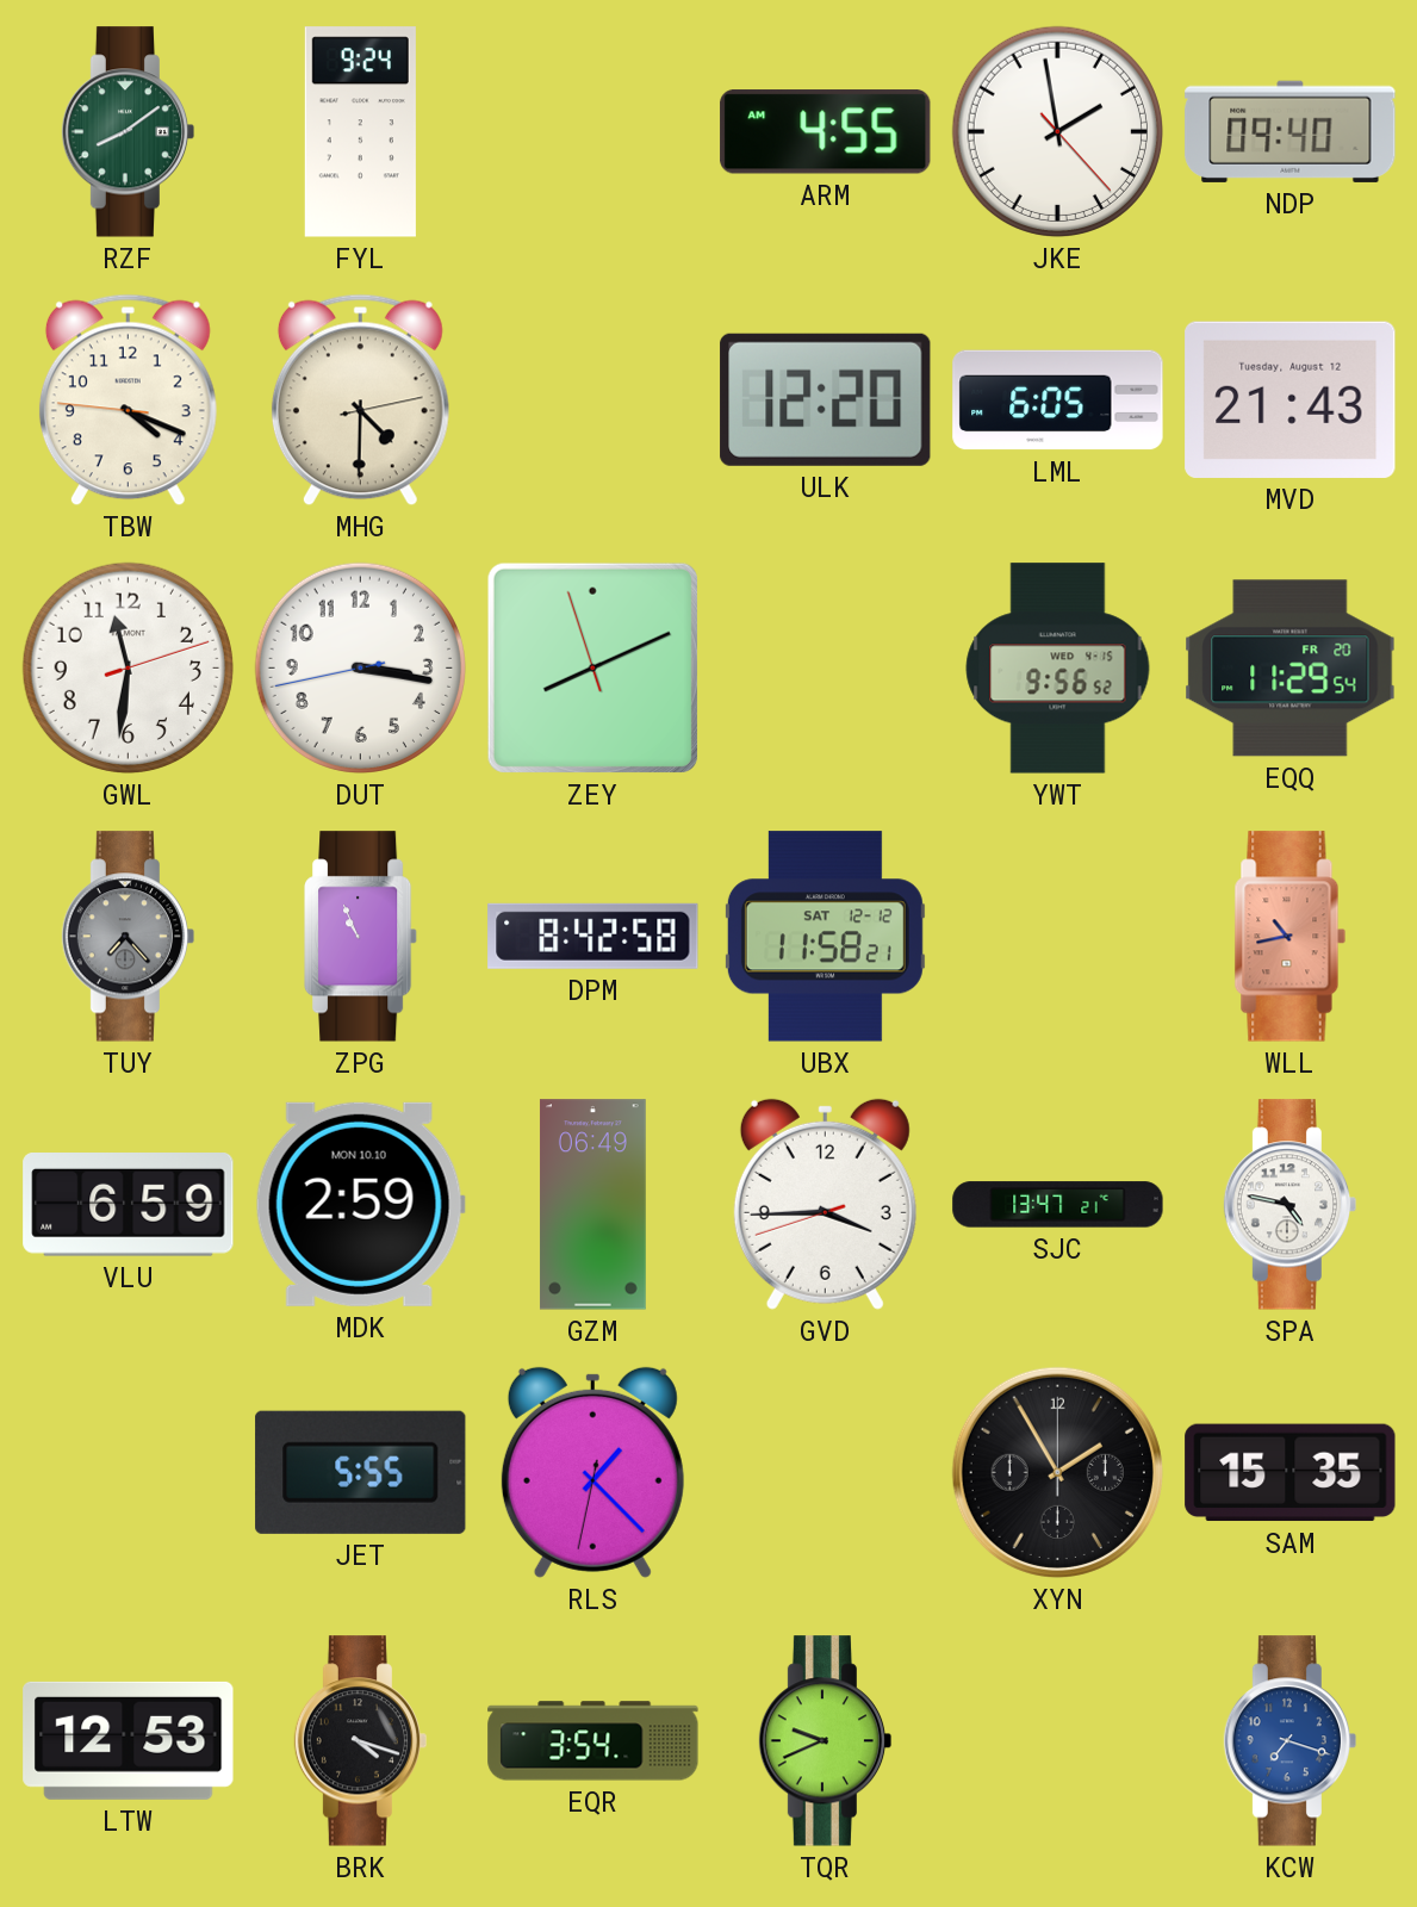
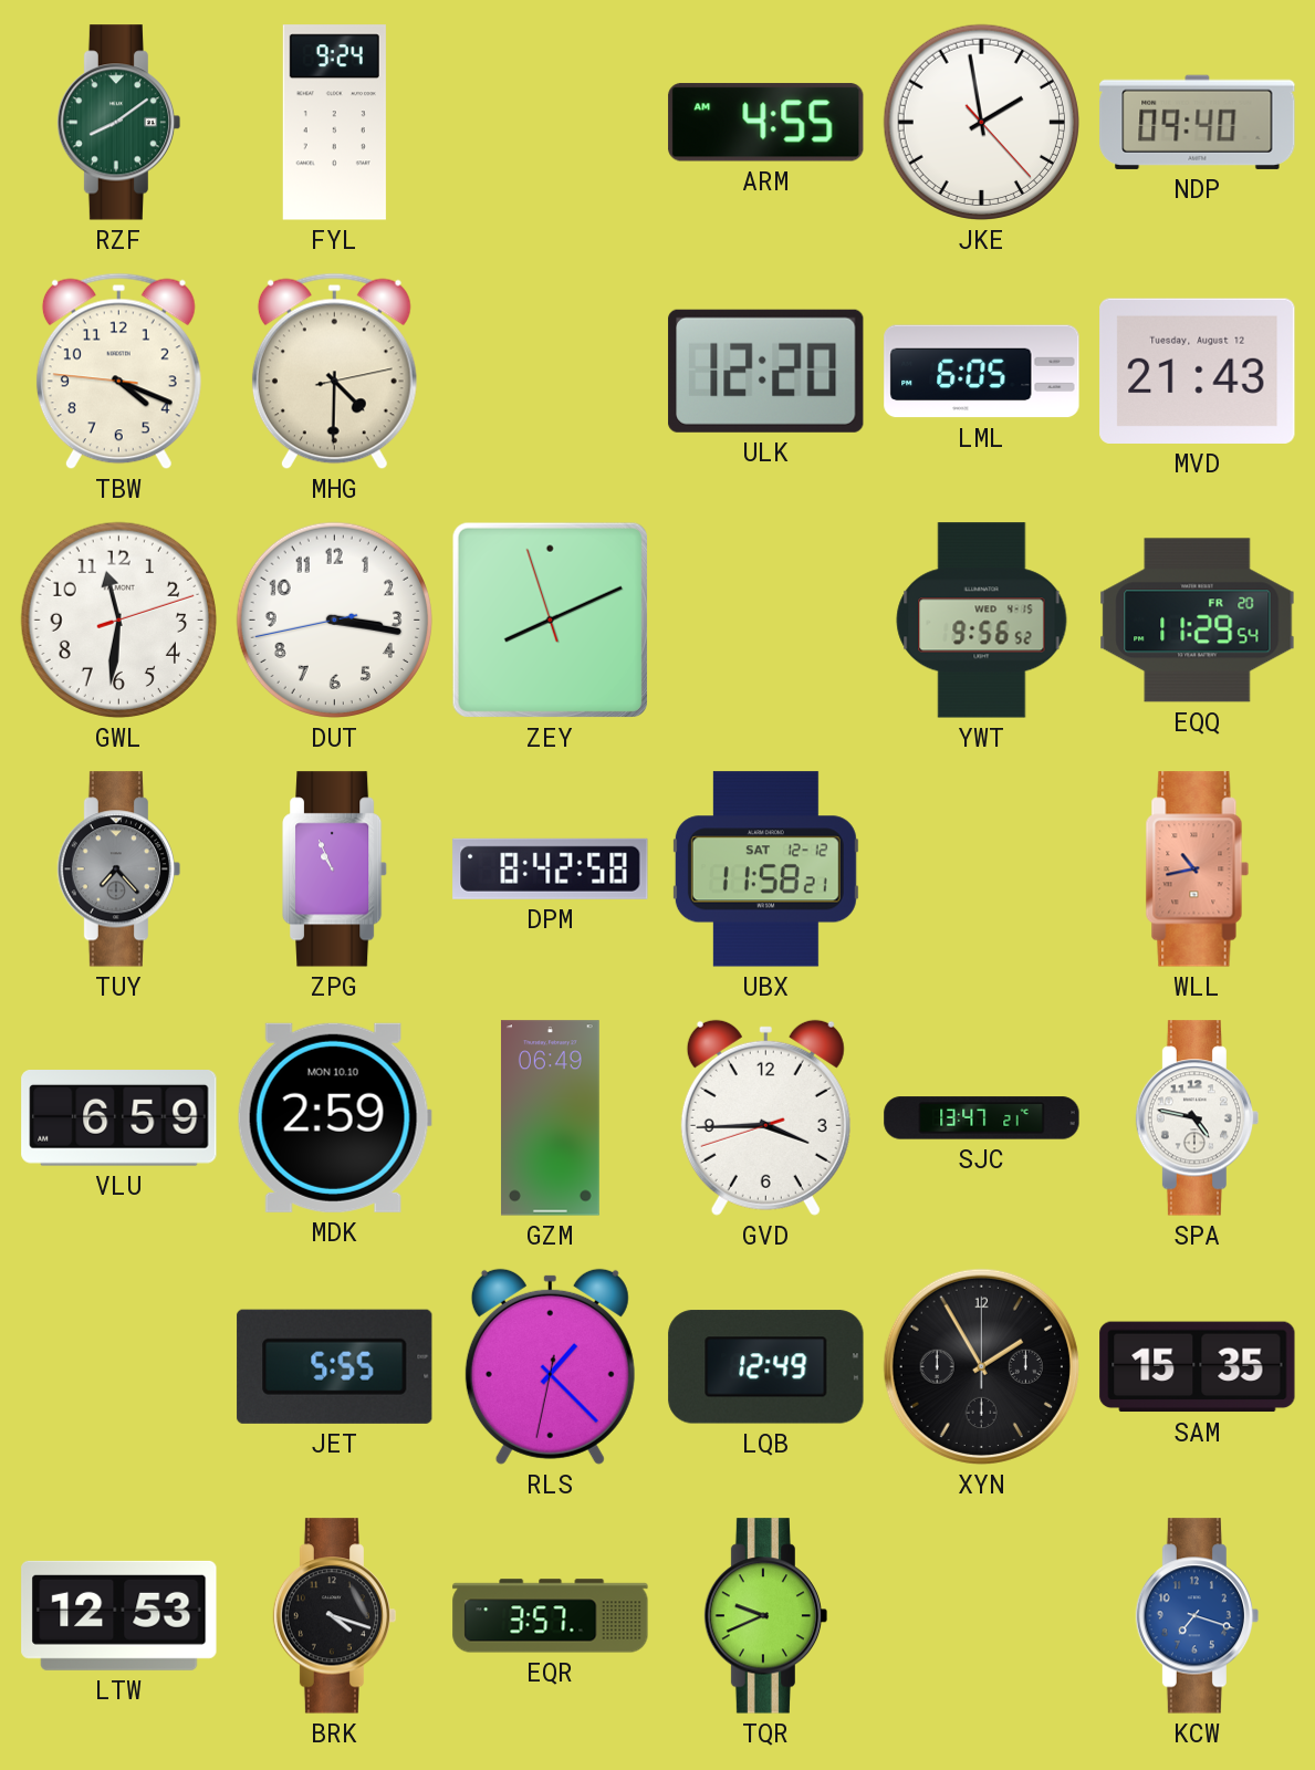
LQB: none -> 12:49
EQR: 3:54 -> 3:57
